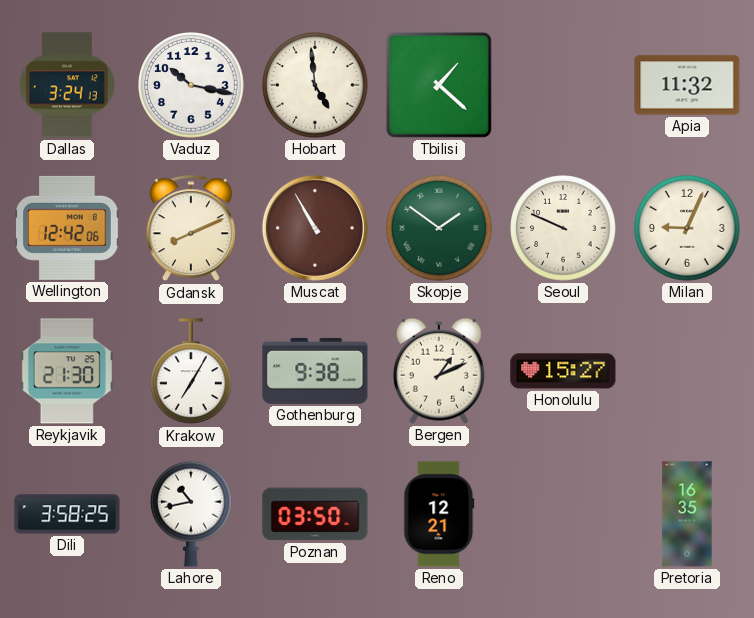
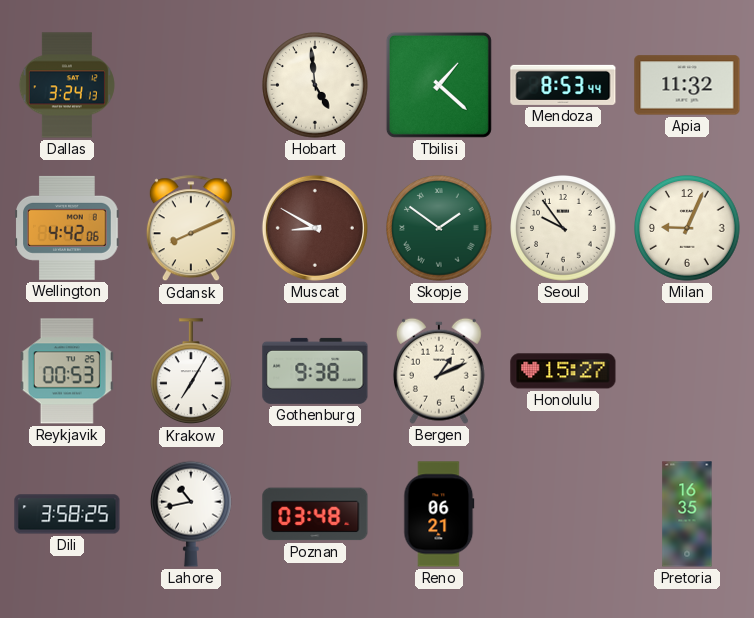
Vaduz: 10:17 -> none
Mendoza: none -> 8:53
Wellington: 12:42 -> 4:42
Muscat: 10:55 -> 8:50
Seoul: 9:49 -> 9:54
Reykjavik: 21:30 -> 00:53
Poznan: 03:50 -> 03:48
Reno: 12:21 -> 06:21
